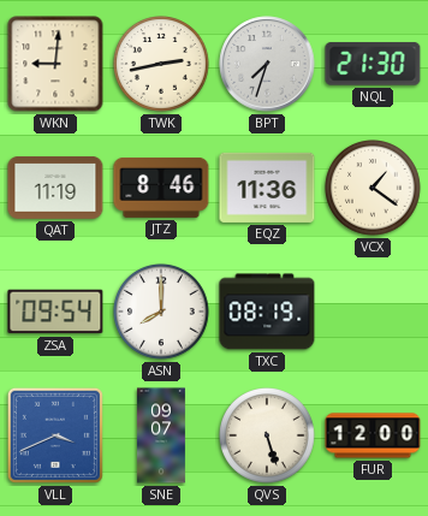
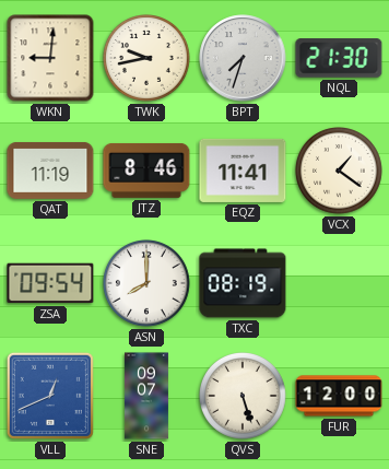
TWK: 2:43 -> 9:43
EQZ: 11:36 -> 11:41
VLL: 3:41 -> 12:41
